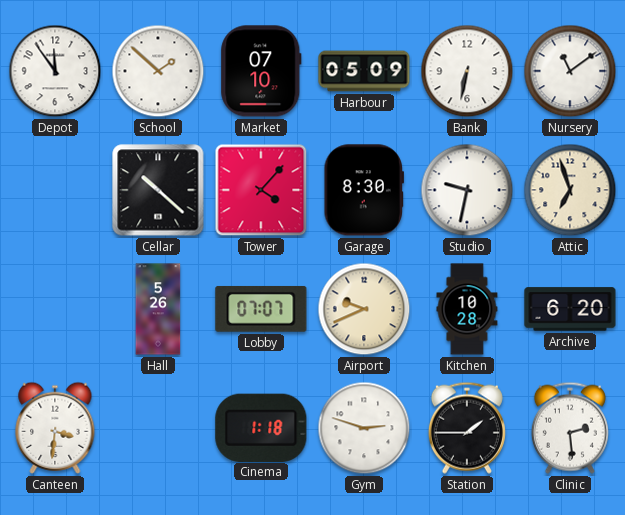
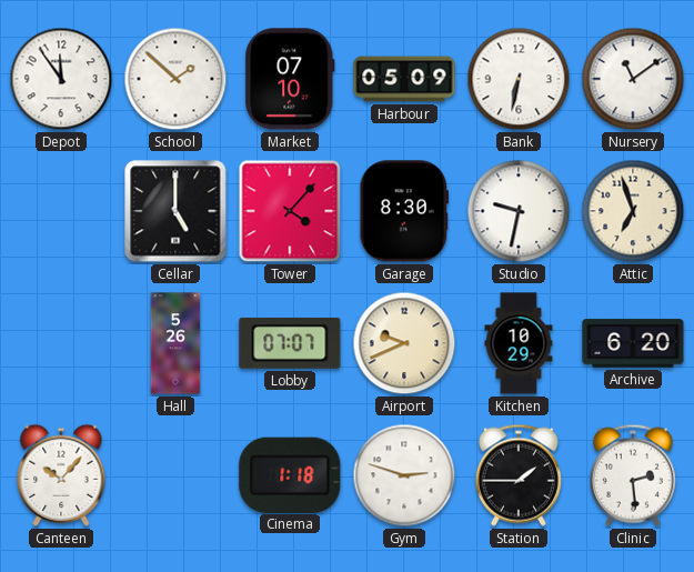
Cellar: 10:22 -> 5:00
Kitchen: 10:28 -> 10:29
Canteen: 3:31 -> 10:07
